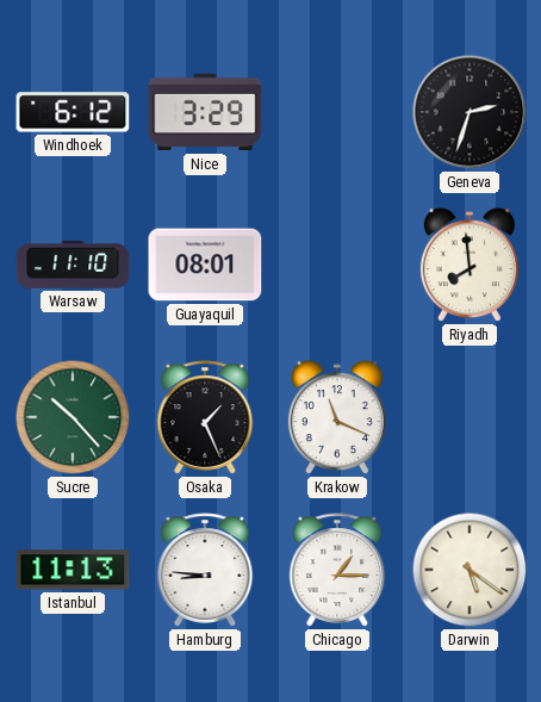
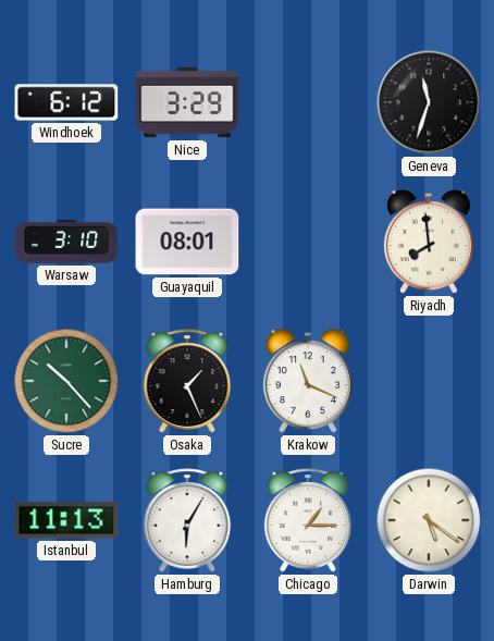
Geneva: 2:33 -> 11:33
Warsaw: 11:10 -> 3:10
Hamburg: 8:46 -> 6:05
